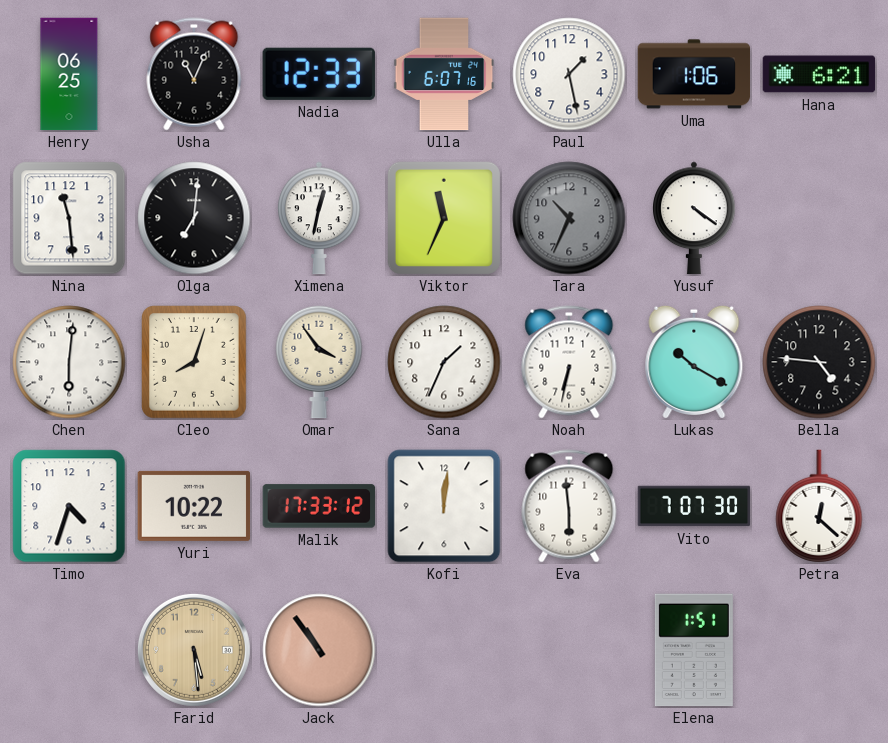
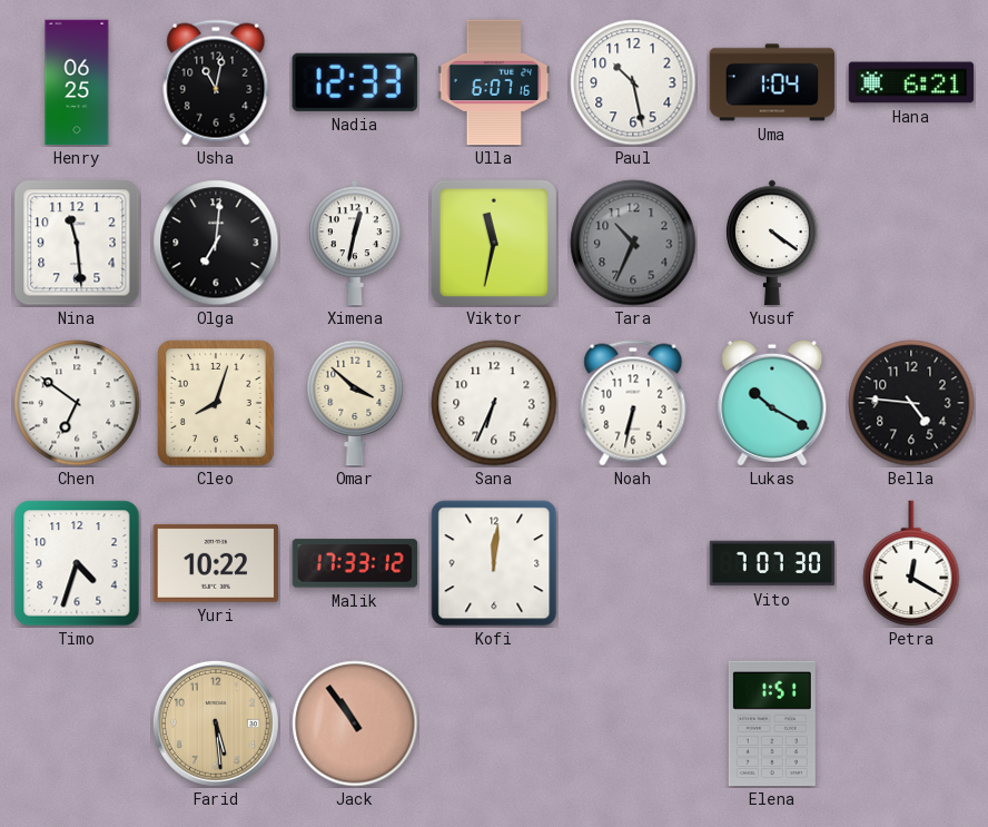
Usha: 11:04 -> 11:02
Paul: 1:28 -> 10:28
Uma: 1:06 -> 1:04
Viktor: 11:34 -> 11:32
Chen: 6:01 -> 6:51
Omar: 3:54 -> 3:52
Sana: 1:34 -> 6:34
Eva: 5:59 -> none
Petra: 12:22 -> 12:20
